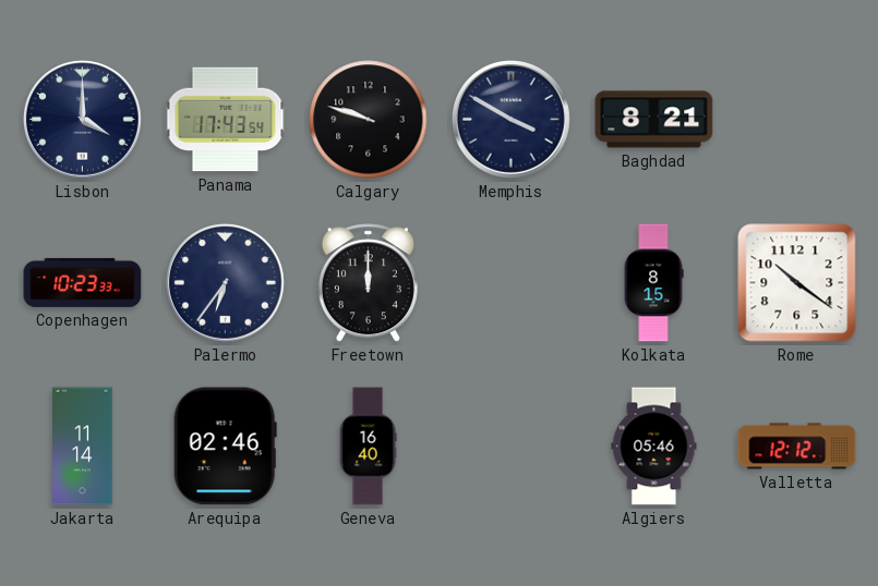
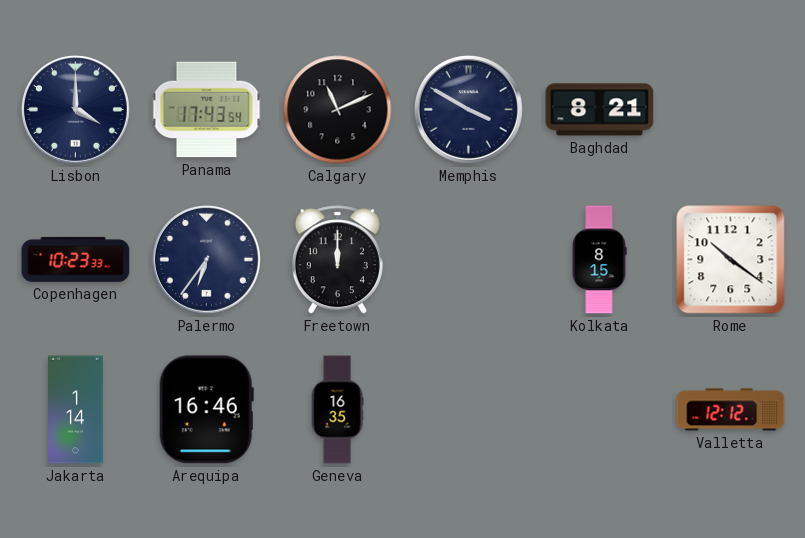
Calgary: 9:48 -> 11:11
Jakarta: 11:14 -> 1:14
Arequipa: 02:46 -> 16:46
Geneva: 16:40 -> 16:35
Algiers: 05:46 -> none
